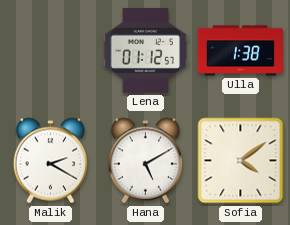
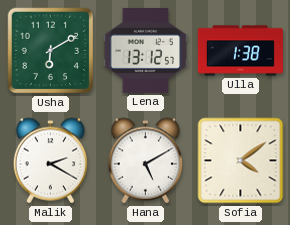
Usha: none -> 6:10
Lena: 01:12 -> 13:12
